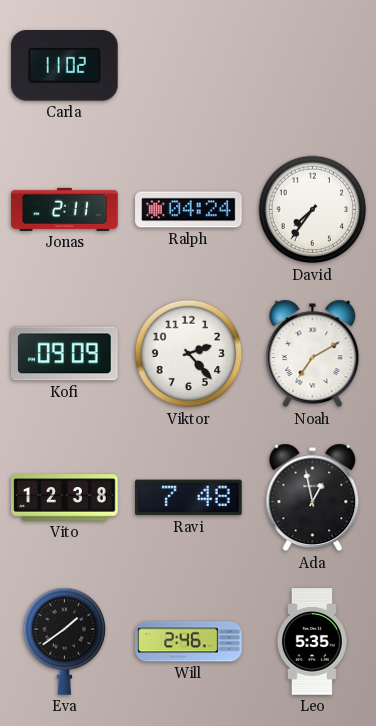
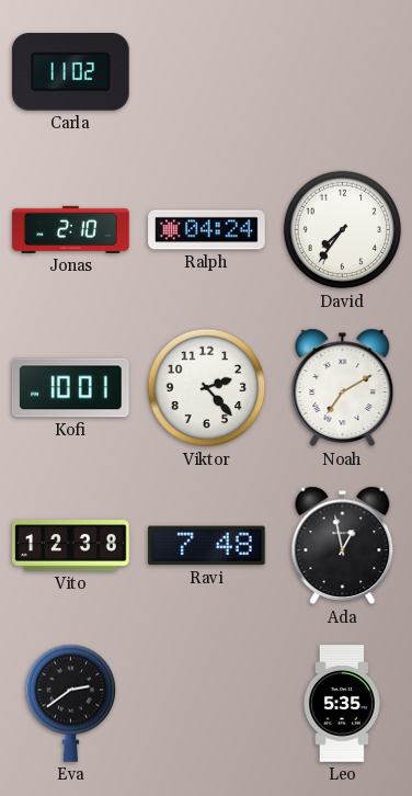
Jonas: 2:11 -> 2:10
Kofi: 09:09 -> 10:01
Eva: 1:39 -> 2:39
Will: 2:46 -> none
